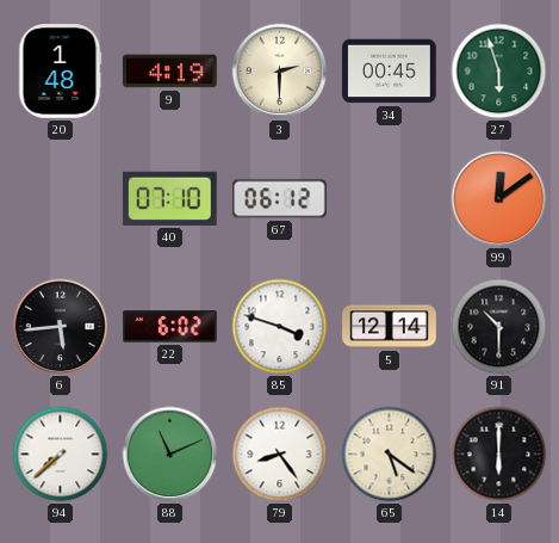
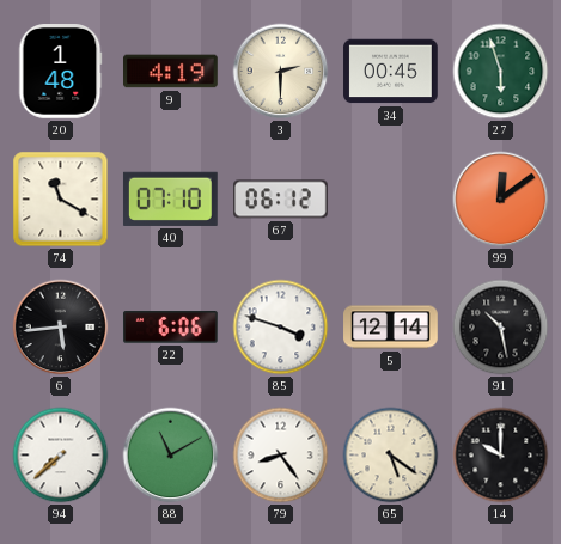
74: none -> 11:20
22: 6:02 -> 6:06
91: 10:30 -> 10:28
88: 11:11 -> 11:10
14: 6:00 -> 10:00
